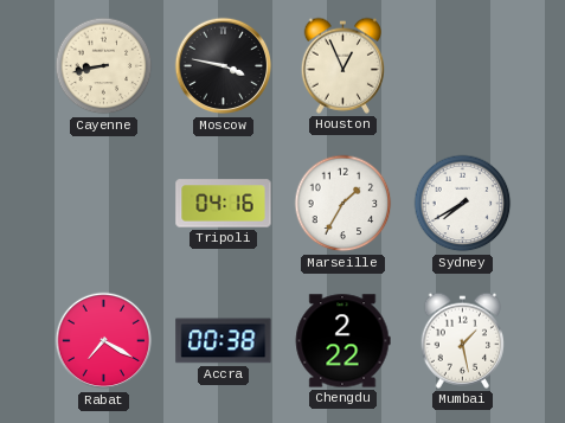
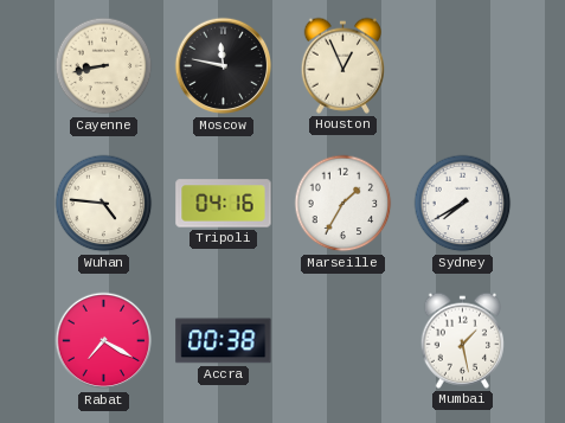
Moscow: 3:47 -> 11:47
Wuhan: none -> 4:46
Chengdu: 2:22 -> none
